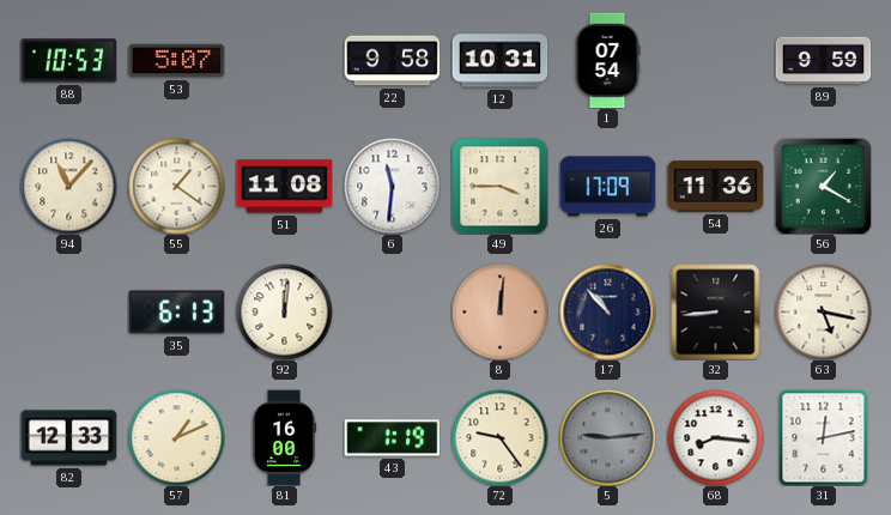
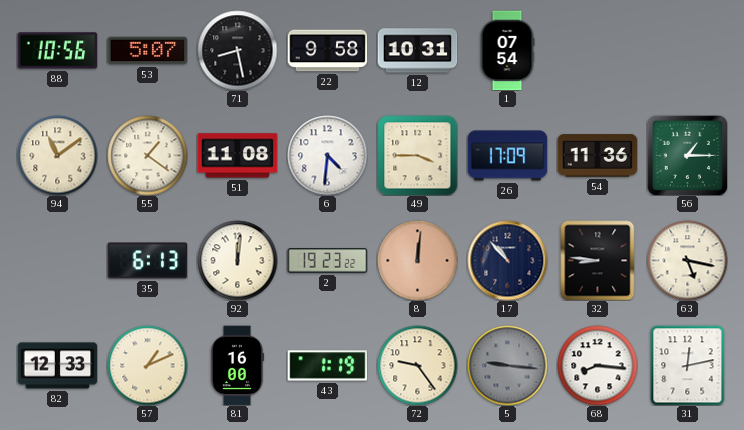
88: 10:53 -> 10:56
71: none -> 8:28
89: 9:59 -> none
94: 11:07 -> 11:09
6: 11:31 -> 4:31
56: 1:20 -> 1:15
2: none -> 19:23
32: 8:44 -> 8:46
5: 9:14 -> 9:16
